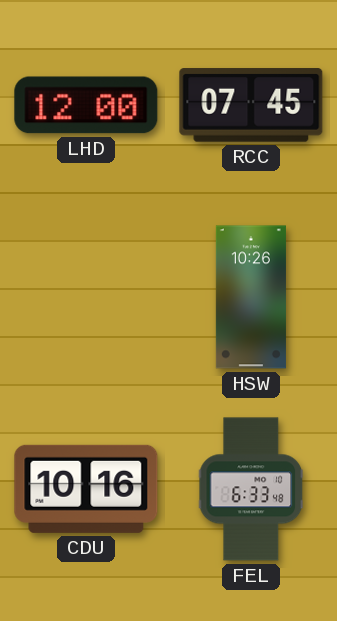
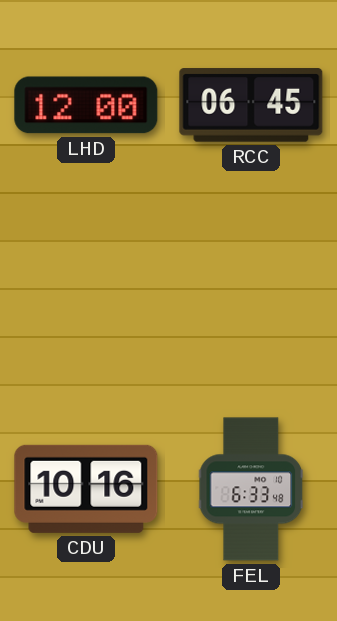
RCC: 07:45 -> 06:45
HSW: 10:26 -> none
